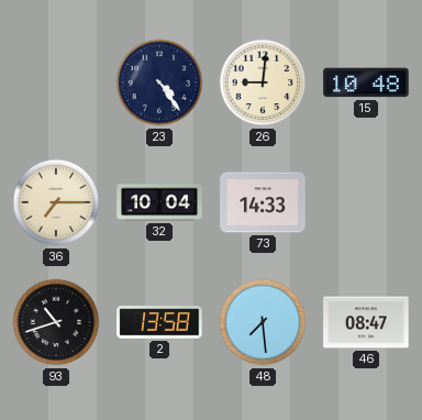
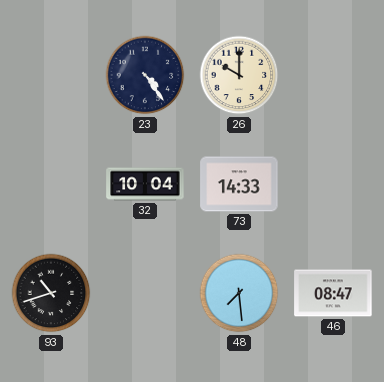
26: 9:01 -> 10:00
15: 10:48 -> none
36: 7:15 -> none
2: 13:58 -> none
